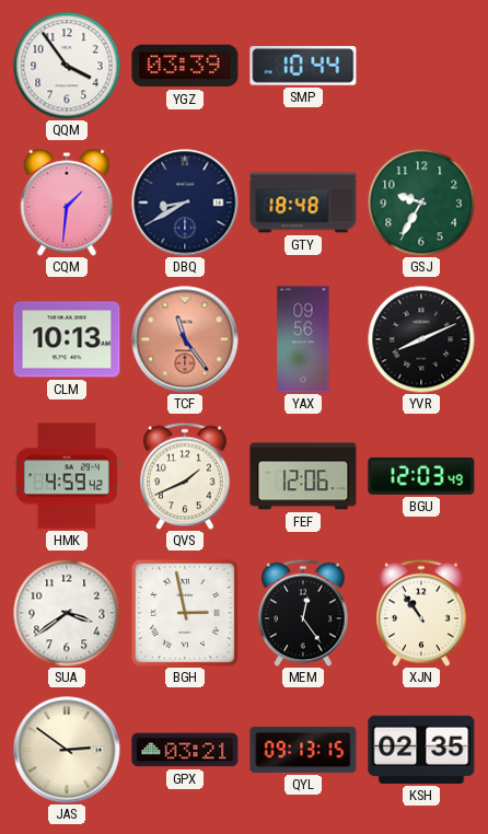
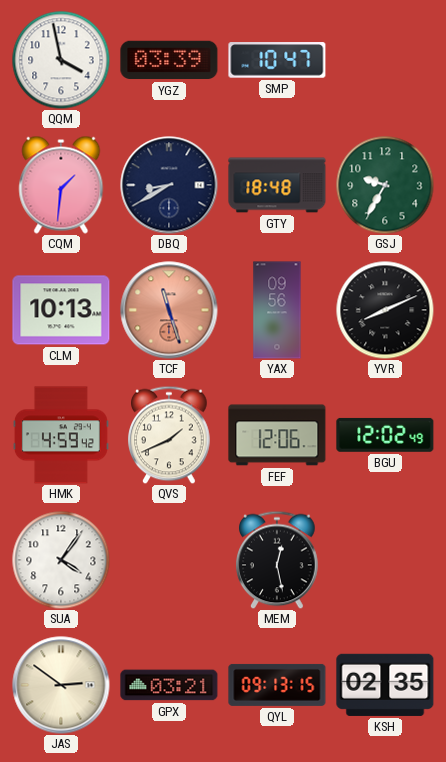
QQM: 3:54 -> 3:58
SMP: 10:44 -> 10:47
TCF: 11:24 -> 11:27
BGU: 12:03 -> 12:02
SUA: 3:39 -> 4:06
BGH: 2:58 -> none
MEM: 12:24 -> 12:28
XJN: 10:54 -> none
